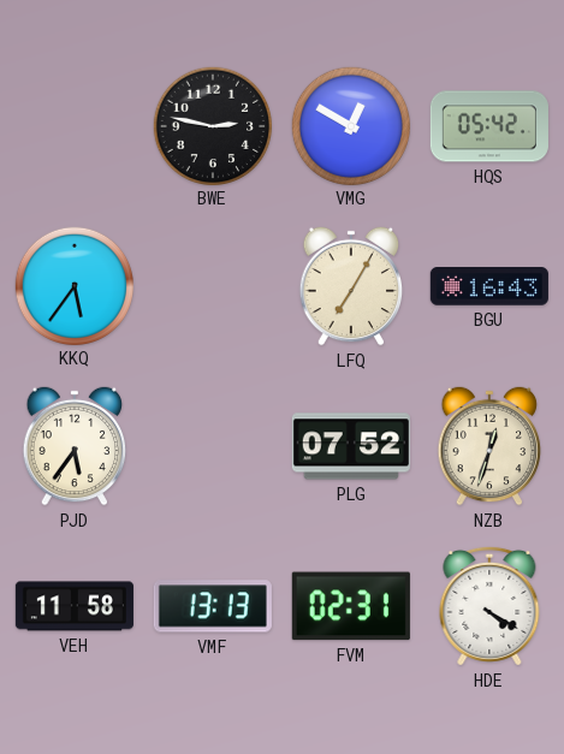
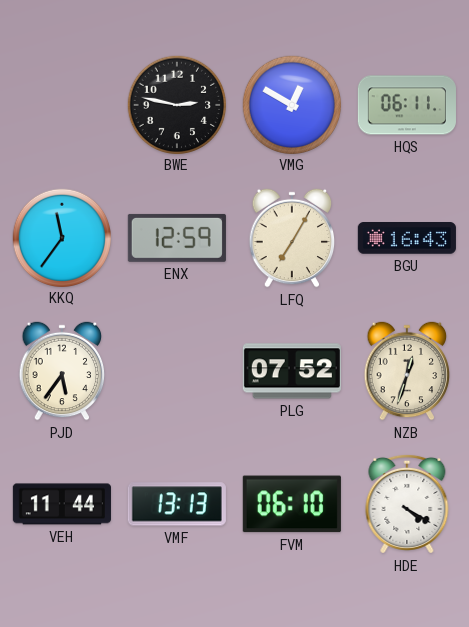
HQS: 05:42 -> 06:11
KKQ: 5:36 -> 11:36
ENX: none -> 12:59
VEH: 11:58 -> 11:44
FVM: 02:31 -> 06:10
